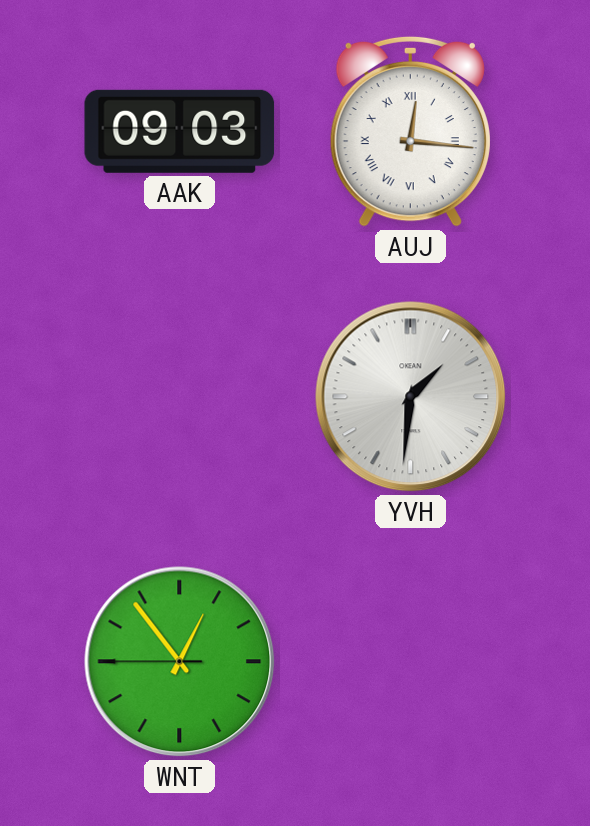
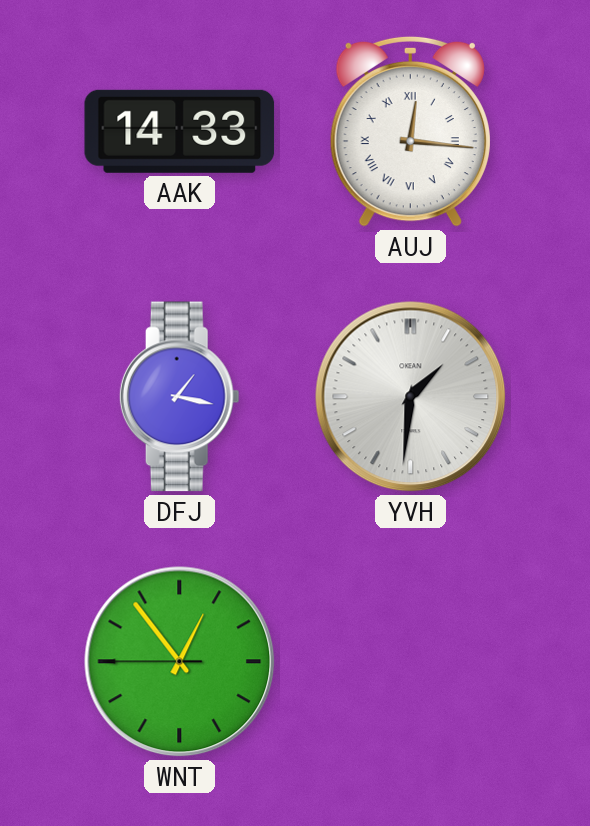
AAK: 09:03 -> 14:33
DFJ: none -> 1:17
